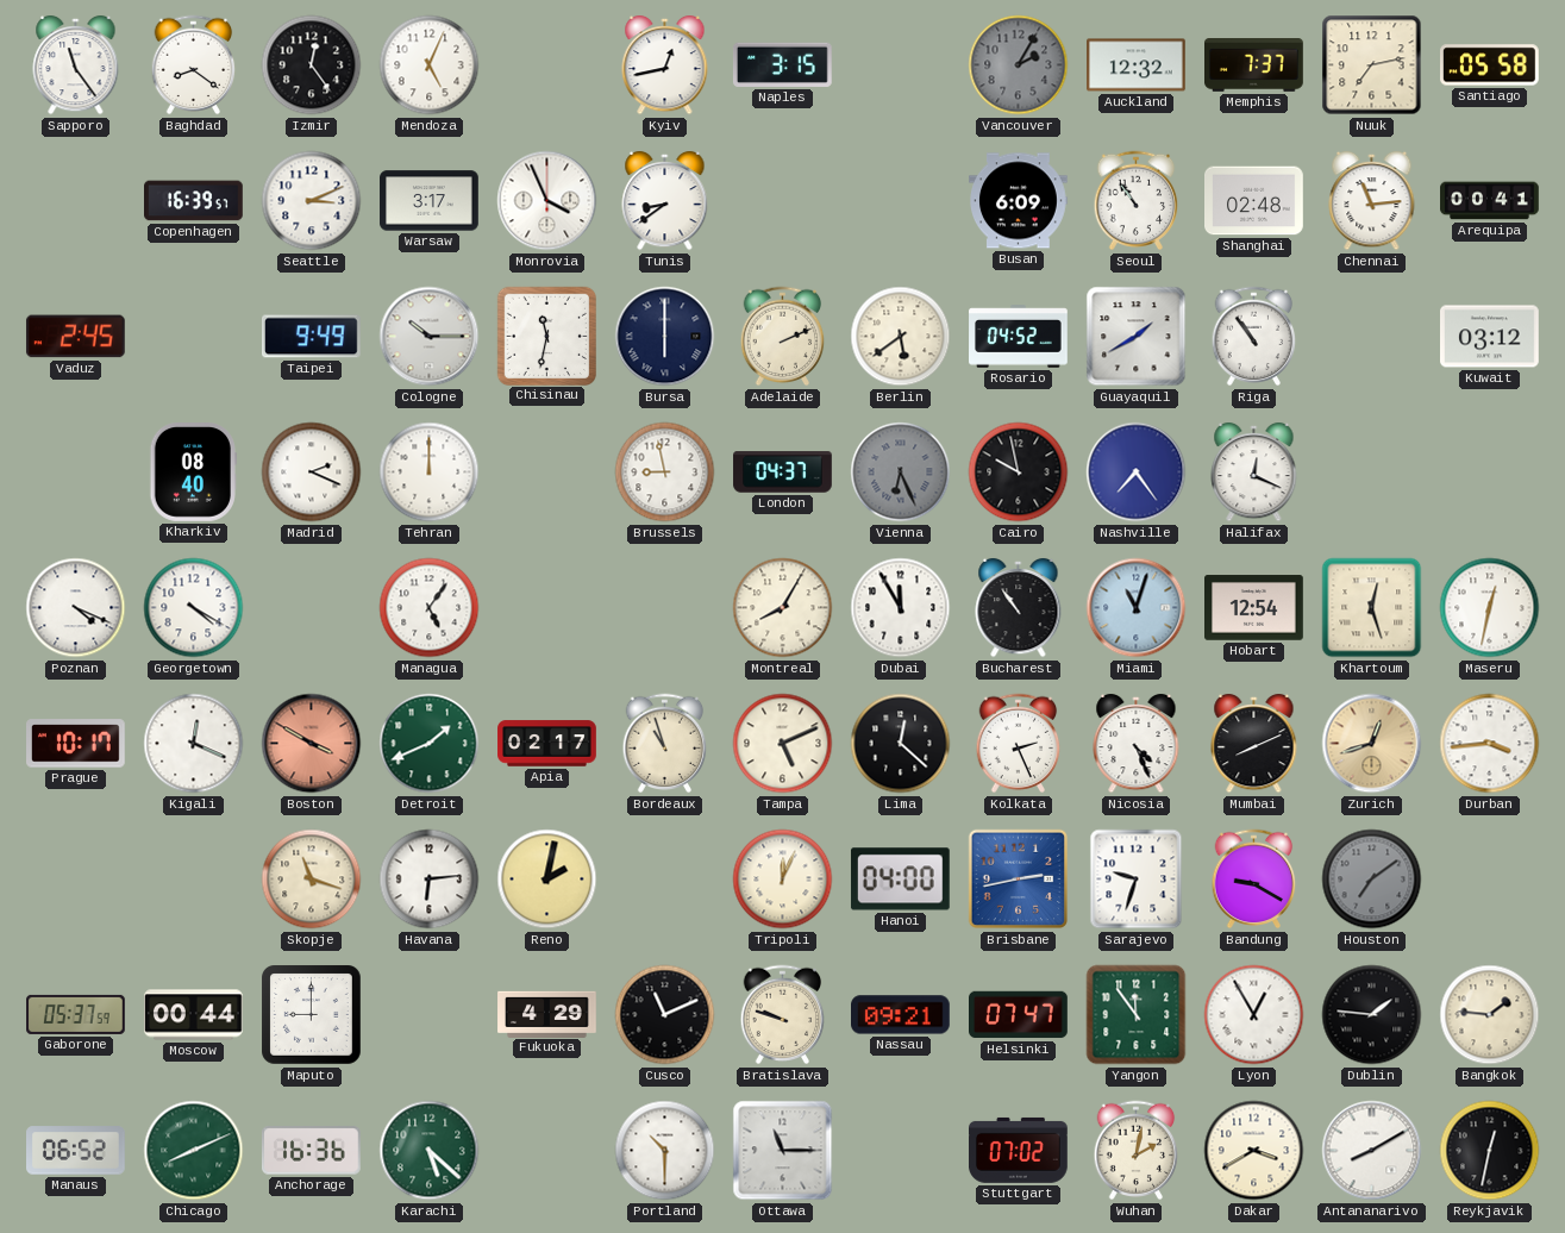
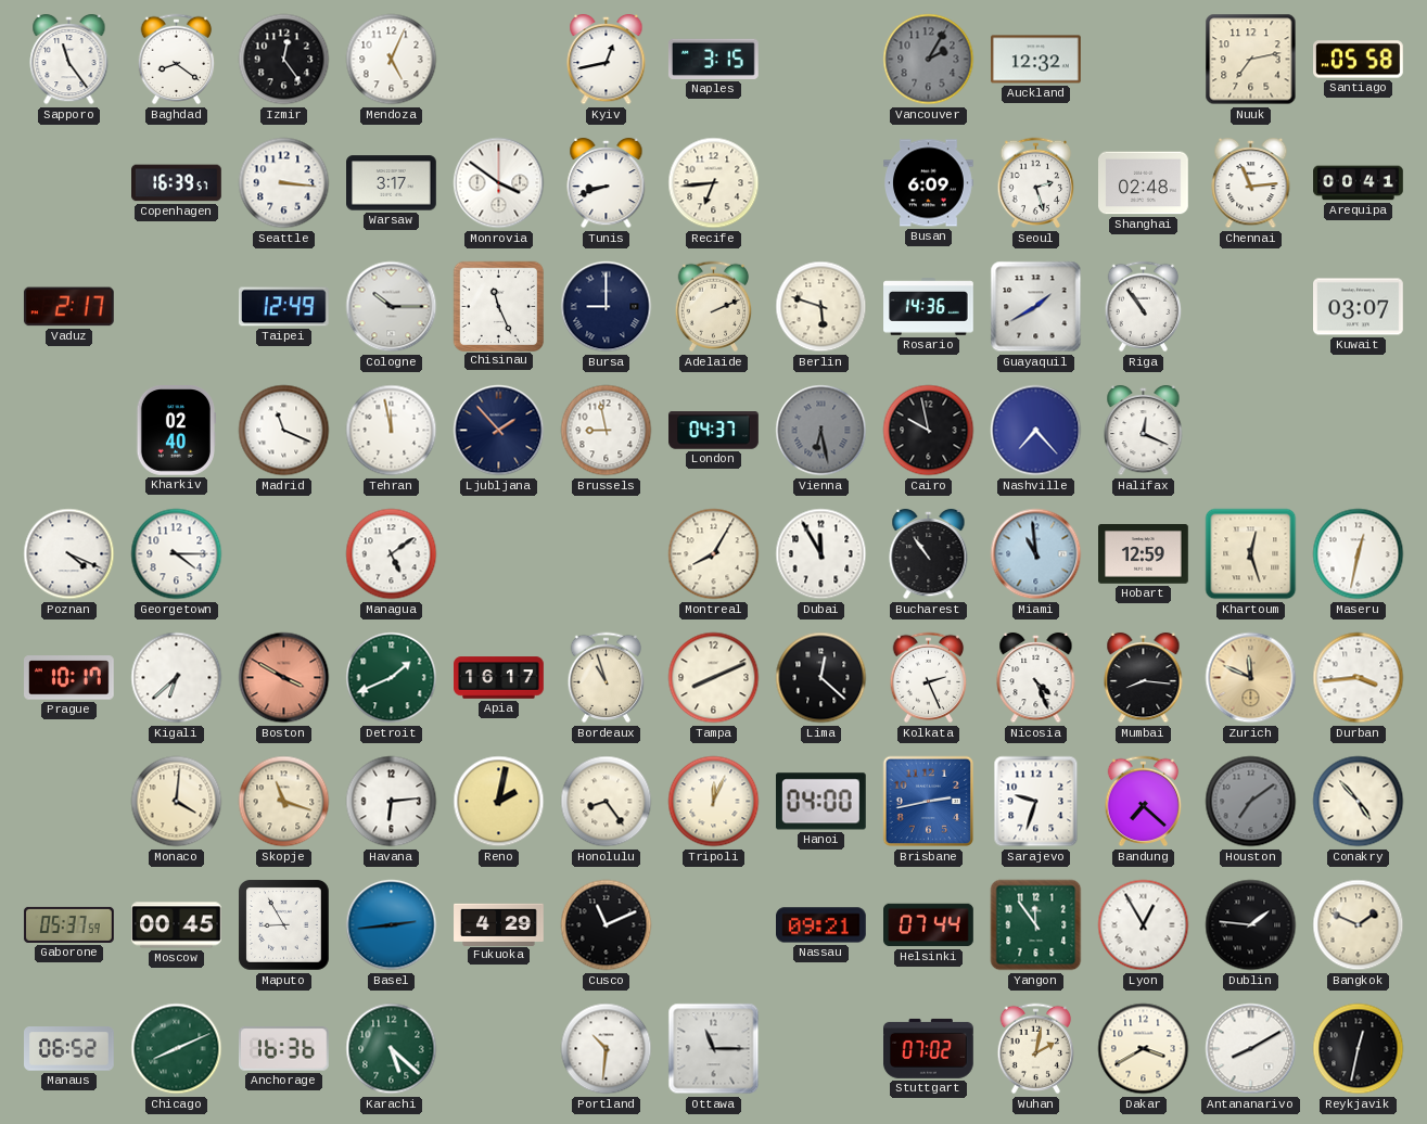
Memphis: 7:37 -> none
Seattle: 3:11 -> 3:16
Monrovia: 3:56 -> 3:51
Tunis: 8:39 -> 8:42
Recife: none -> 6:44
Seoul: 10:54 -> 2:27
Vaduz: 2:45 -> 2:17
Taipei: 9:49 -> 12:49
Chisinau: 11:32 -> 11:26
Bursa: 6:00 -> 9:00
Berlin: 5:39 -> 5:48
Rosario: 04:52 -> 14:36
Kuwait: 03:12 -> 03:07
Kharkiv: 08:40 -> 02:40
Madrid: 2:19 -> 11:19
Tehran: 12:00 -> 11:58
Ljubljana: none -> 1:53
Vienna: 6:26 -> 6:28
Nashville: 7:24 -> 7:23
Georgetown: 4:20 -> 4:15
Managua: 5:06 -> 5:09
Miami: 11:03 -> 10:59
Hobart: 12:54 -> 12:59
Kigali: 12:19 -> 6:38
Apia: 02:17 -> 16:17
Tampa: 5:11 -> 8:11
Mumbai: 8:11 -> 8:16
Zurich: 12:42 -> 11:49
Monaco: none -> 4:01
Honolulu: none -> 8:24
Bandung: 9:20 -> 7:22
Conakry: none -> 4:53
Moscow: 00:44 -> 00:45
Maputo: 9:00 -> 8:55
Basel: none -> 2:44
Bratislava: 9:48 -> none
Helsinki: 07:47 -> 07:44
Bangkok: 1:46 -> 1:49
Portland: 10:30 -> 10:31
